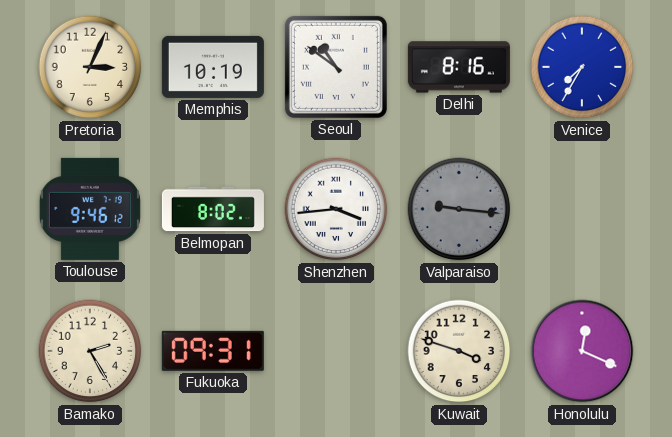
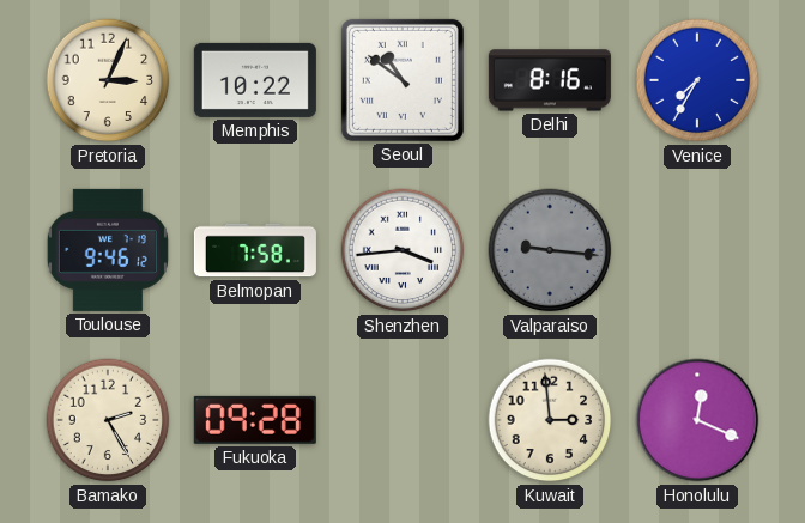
Memphis: 10:19 -> 10:22
Belmopan: 8:02 -> 7:58
Fukuoka: 09:31 -> 09:28
Kuwait: 3:48 -> 2:59
